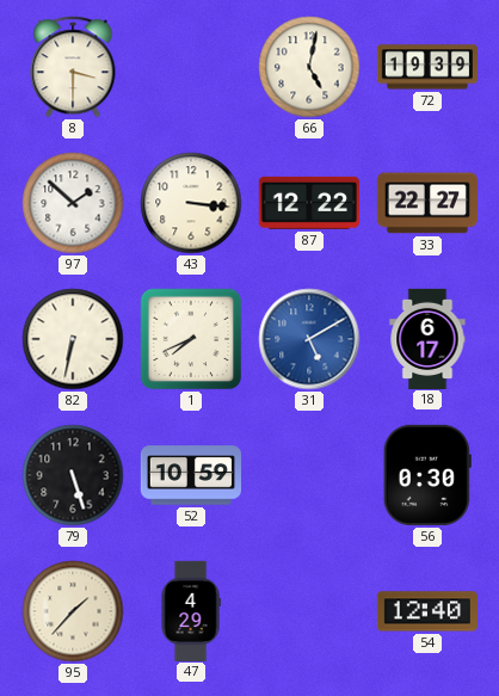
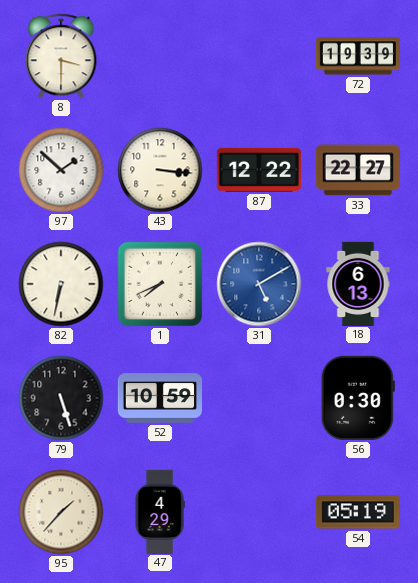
66: 5:02 -> none
18: 6:17 -> 6:13
54: 12:40 -> 05:19
